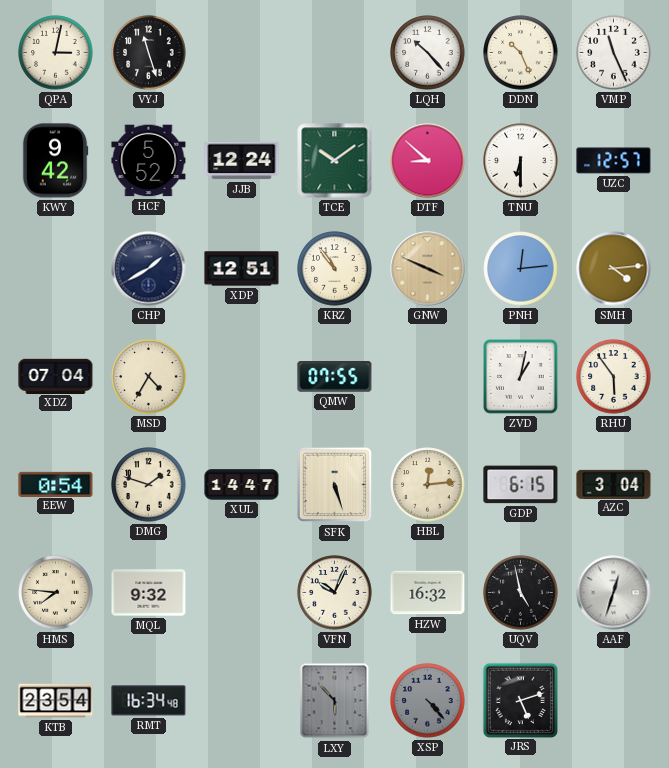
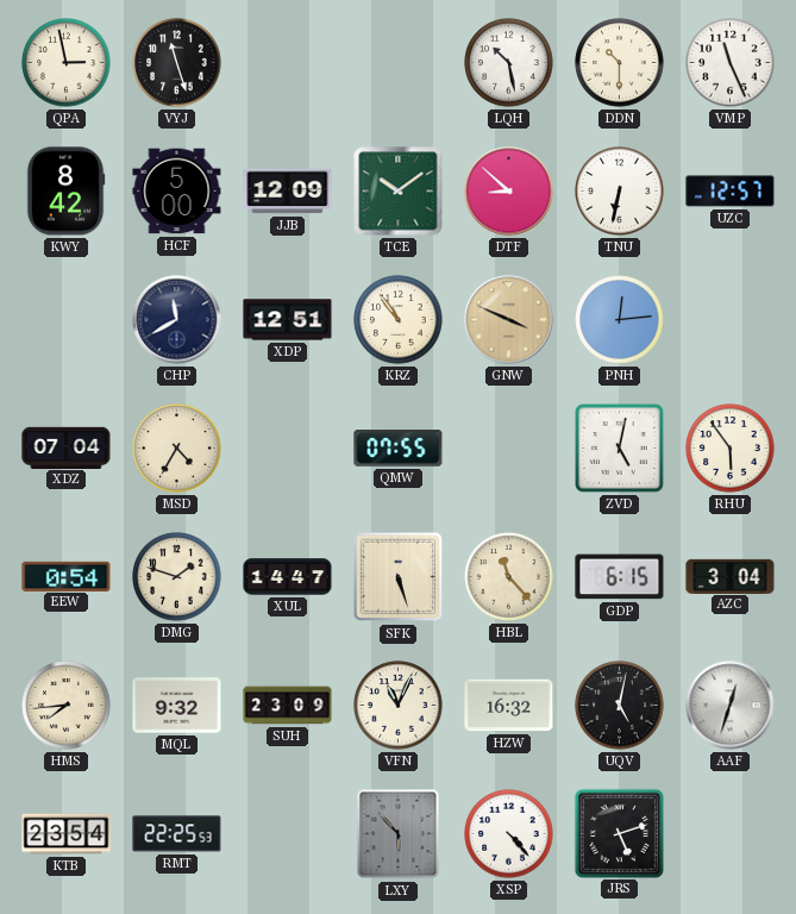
QPA: 3:02 -> 2:58
LQH: 10:23 -> 10:28
DDN: 10:26 -> 10:30
KWY: 9:42 -> 8:42
HCF: 5:52 -> 5:00
JJB: 12:24 -> 12:09
TNU: 6:30 -> 6:32
CHP: 1:40 -> 11:40
SMH: 4:14 -> none
ZVD: 1:02 -> 5:02
HBL: 12:14 -> 11:23
HMS: 7:46 -> 7:44
SUH: none -> 23:09
VFN: 10:04 -> 11:04
UQV: 4:58 -> 5:02
RMT: 16:34 -> 22:25
XSP dial: grey -> white
